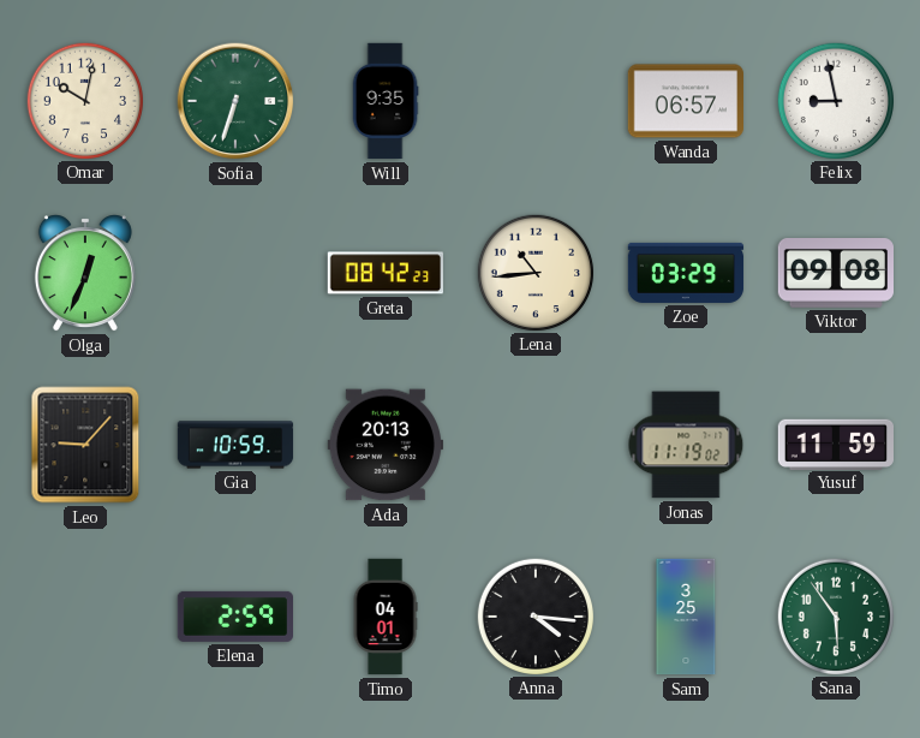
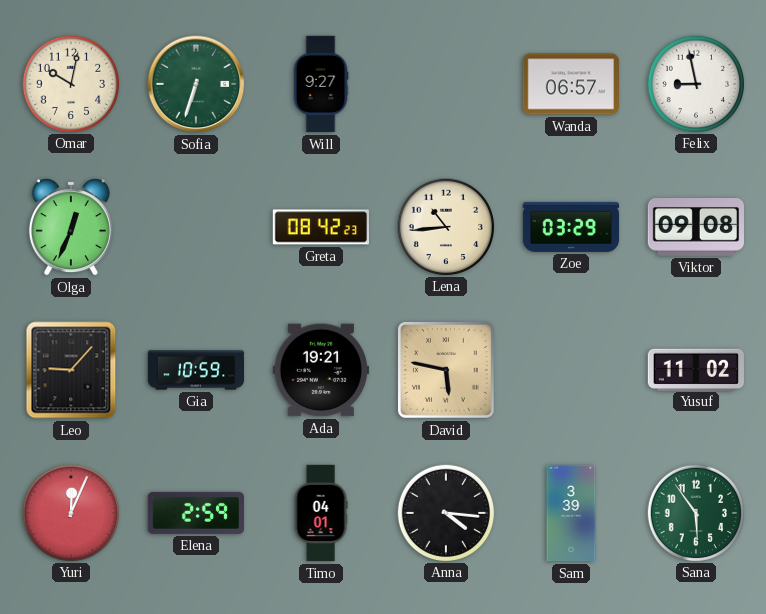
Will: 9:35 -> 9:27
Ada: 20:13 -> 19:21
David: none -> 5:47
Jonas: 11:19 -> none
Yusuf: 11:59 -> 11:02
Yuri: none -> 12:04
Sam: 3:25 -> 3:39
